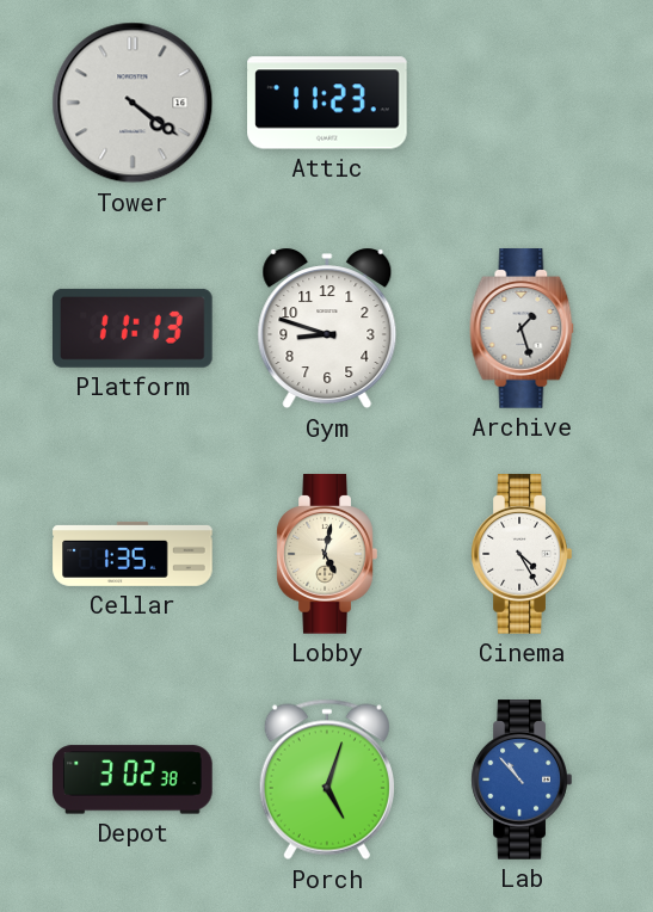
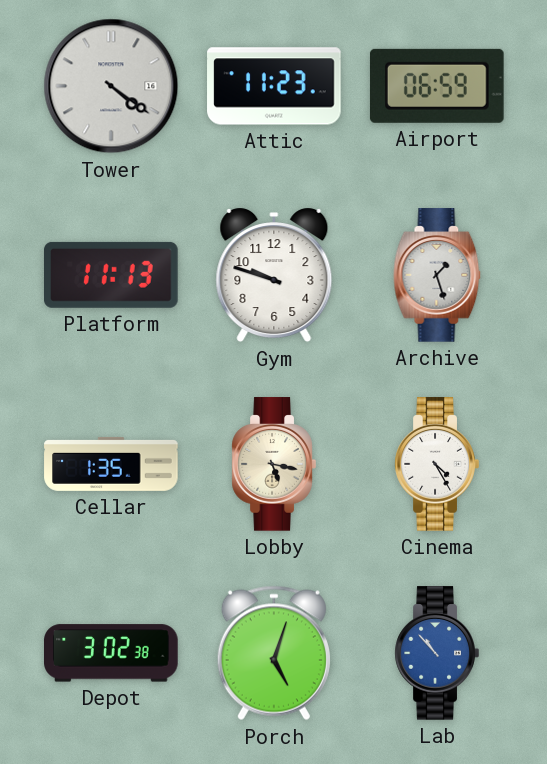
Airport: none -> 06:59
Gym: 8:48 -> 9:48
Lobby: 5:02 -> 5:17
